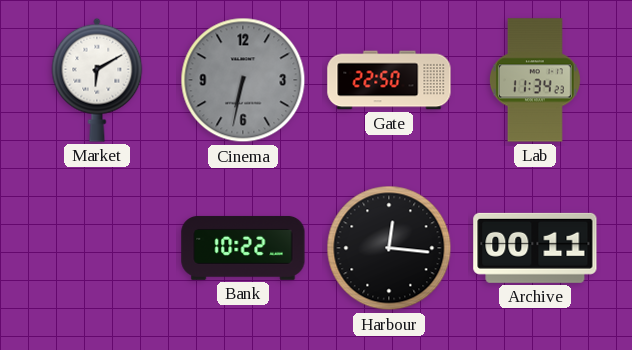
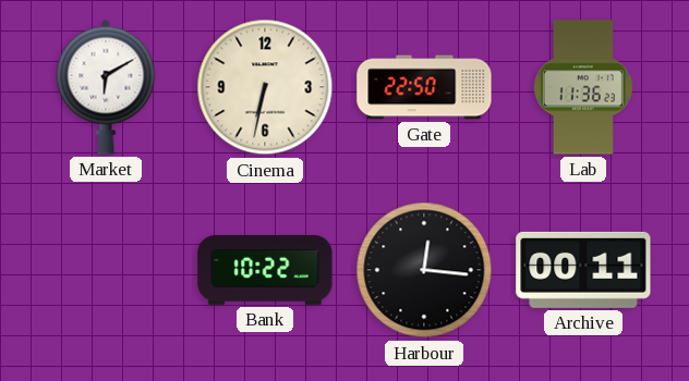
Cinema dial: grey -> cream
Lab: 11:34 -> 11:36
